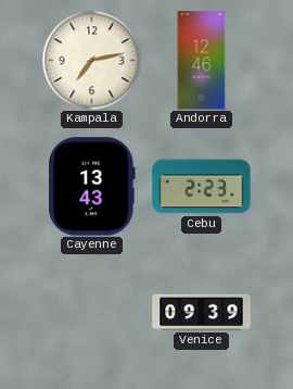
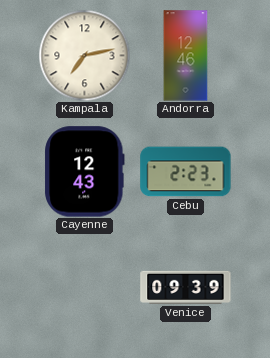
Cayenne: 13:43 -> 12:43
